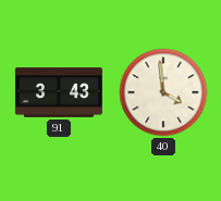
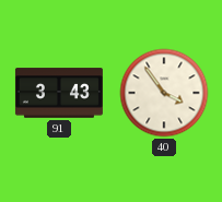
40: 3:59 -> 3:54
